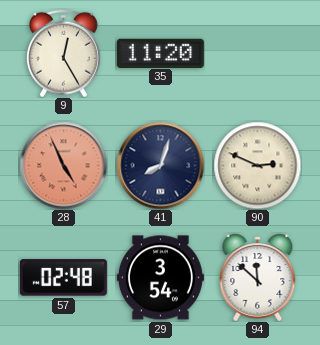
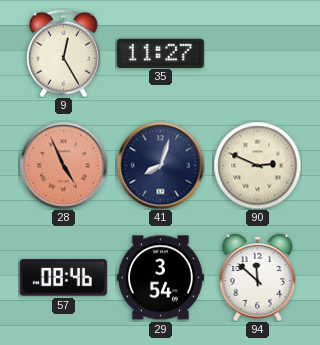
35: 11:20 -> 11:27
57: 02:48 -> 08:46
